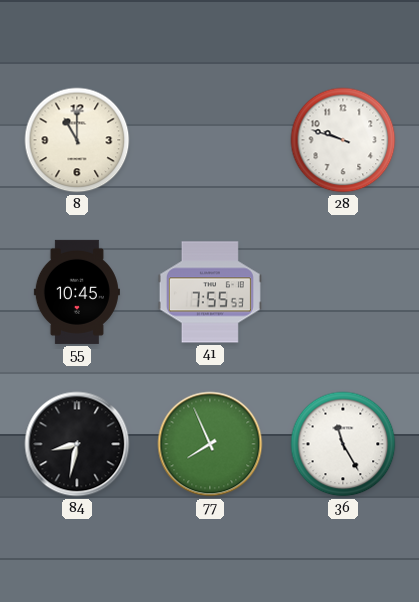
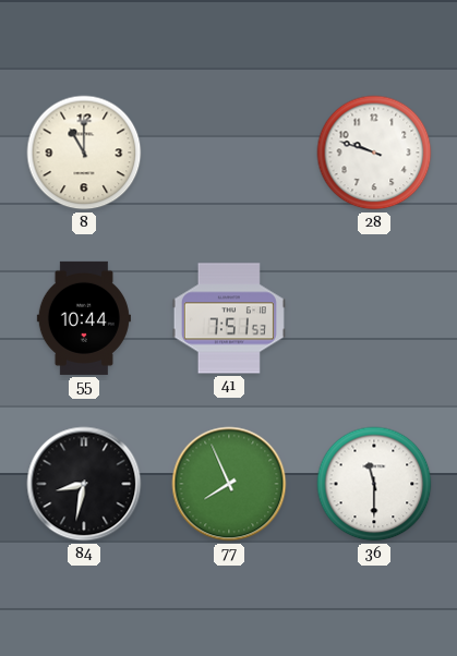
55: 10:45 -> 10:44
41: 7:55 -> 7:51
36: 11:25 -> 11:30
